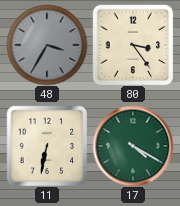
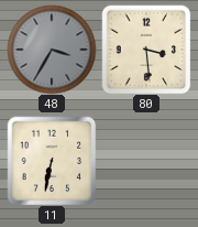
80: 3:24 -> 3:29
17: 4:20 -> none
